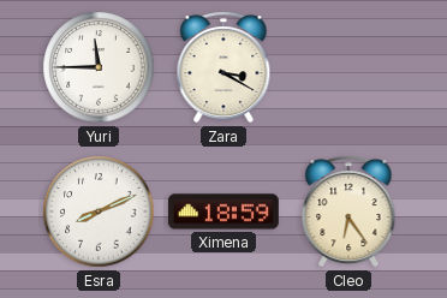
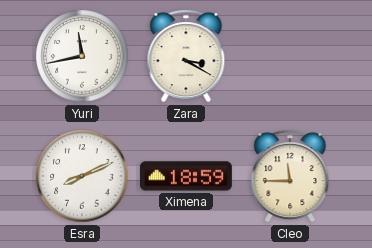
Yuri: 11:45 -> 11:43
Cleo: 6:24 -> 11:45
